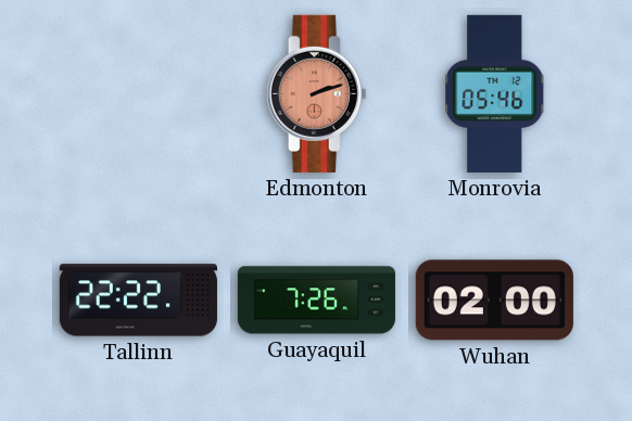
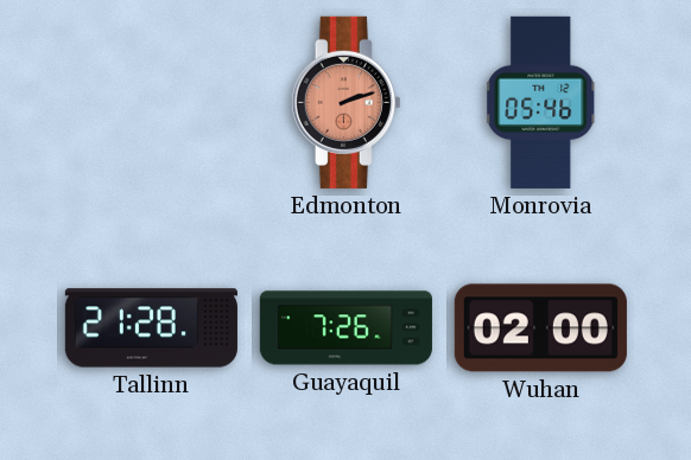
Tallinn: 22:22 -> 21:28
